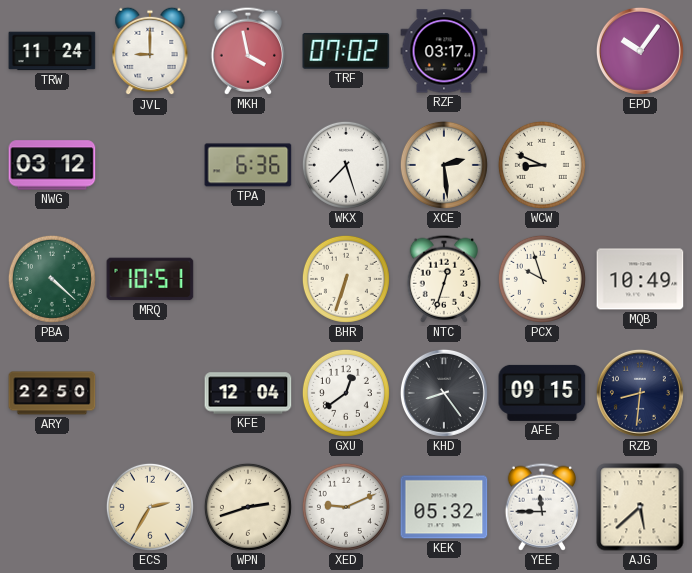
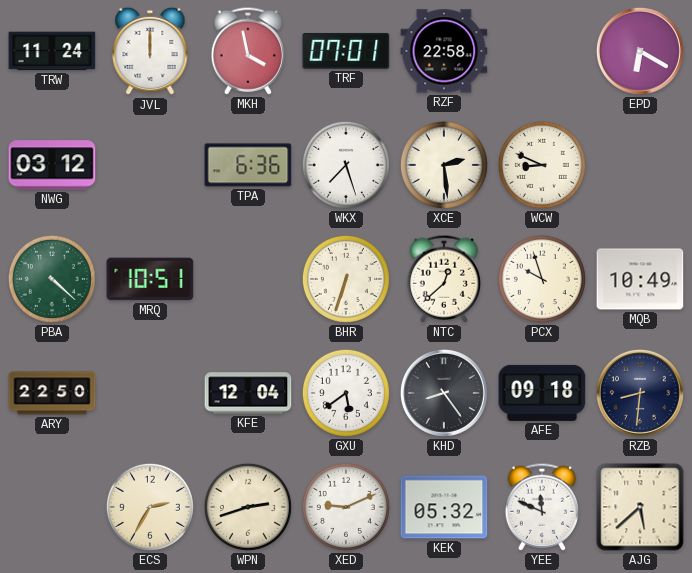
JVL: 9:00 -> 12:00
TRF: 07:02 -> 07:01
RZF: 03:17 -> 22:58
EPD: 10:06 -> 6:20
NTC: 12:33 -> 12:38
GXU: 12:39 -> 5:39
AFE: 09:15 -> 09:18
YEE: 11:45 -> 11:49
